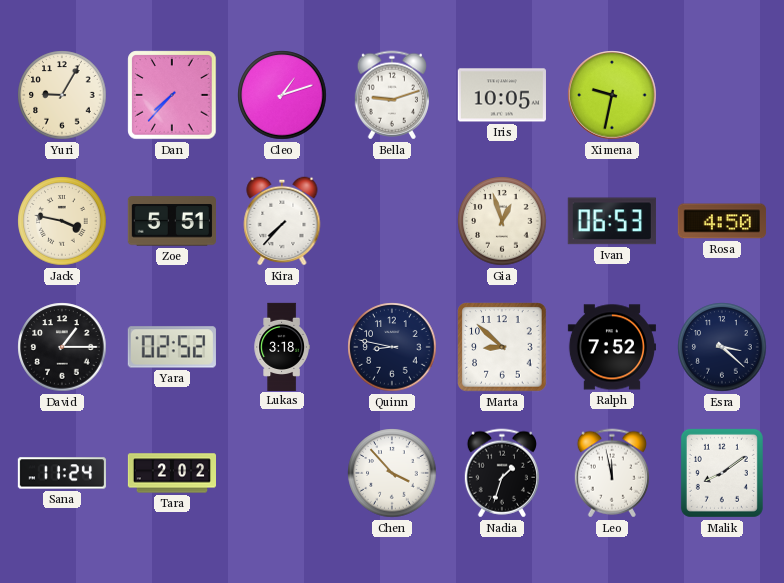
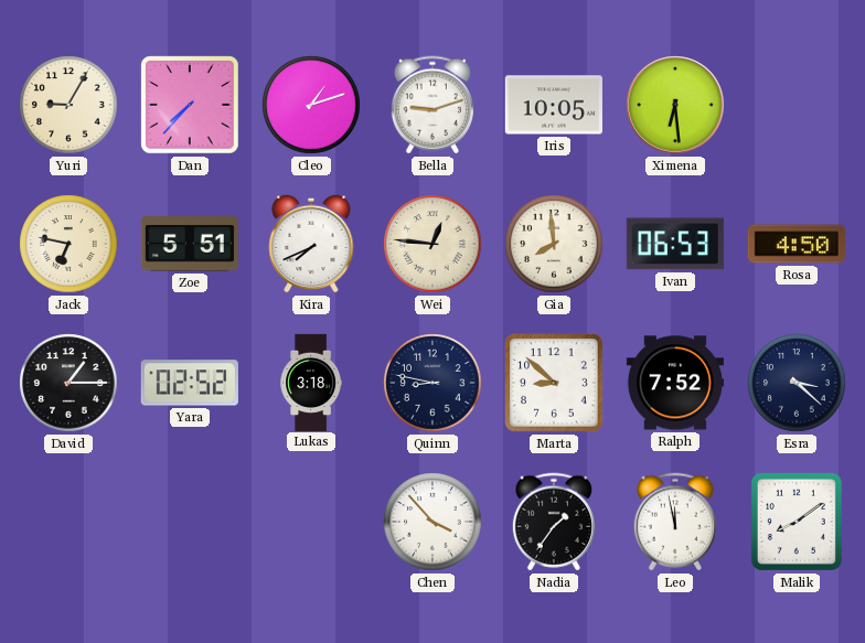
Ximena: 9:32 -> 6:29
Jack: 3:47 -> 6:47
Kira: 7:37 -> 7:41
Wei: none -> 12:46
Gia: 12:57 -> 7:59
Sana: 11:24 -> none
Tara: 2:02 -> none
Nadia: 1:33 -> 1:36
